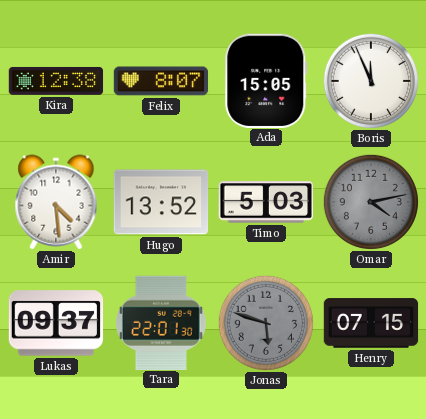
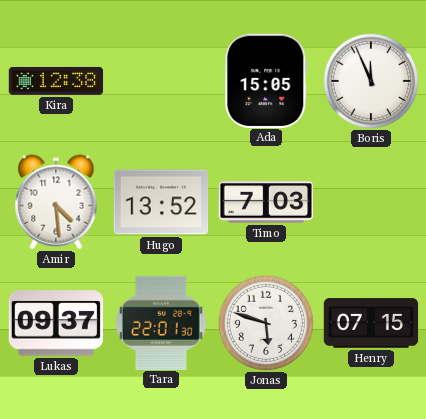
Felix: 8:07 -> none
Timo: 5:03 -> 7:03
Omar: 4:13 -> none
Jonas dial: grey -> white
